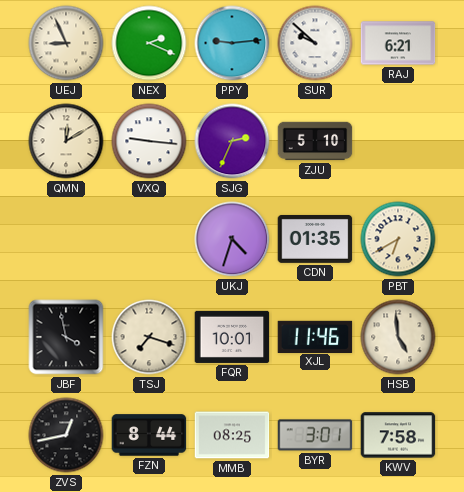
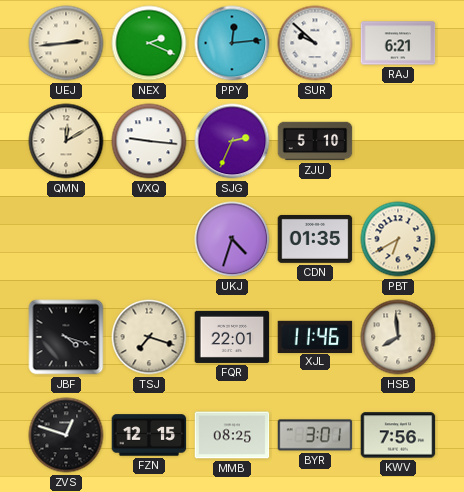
UEJ: 8:56 -> 2:44
PPY: 9:14 -> 12:14
JBF: 3:58 -> 4:18
FQR: 10:01 -> 22:01
HSB: 4:59 -> 7:59
ZVS: 12:43 -> 12:48
FZN: 8:44 -> 12:15
KWV: 7:58 -> 7:56
